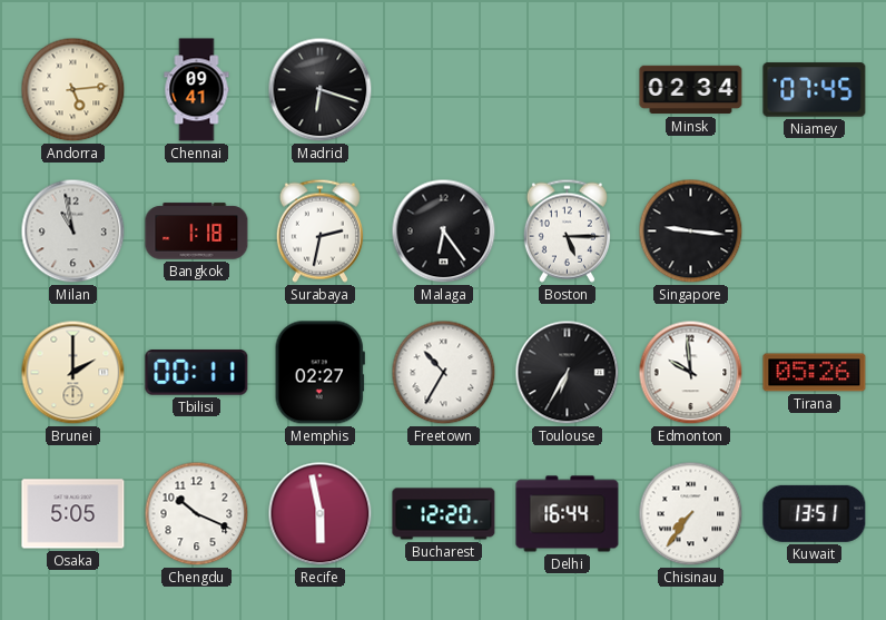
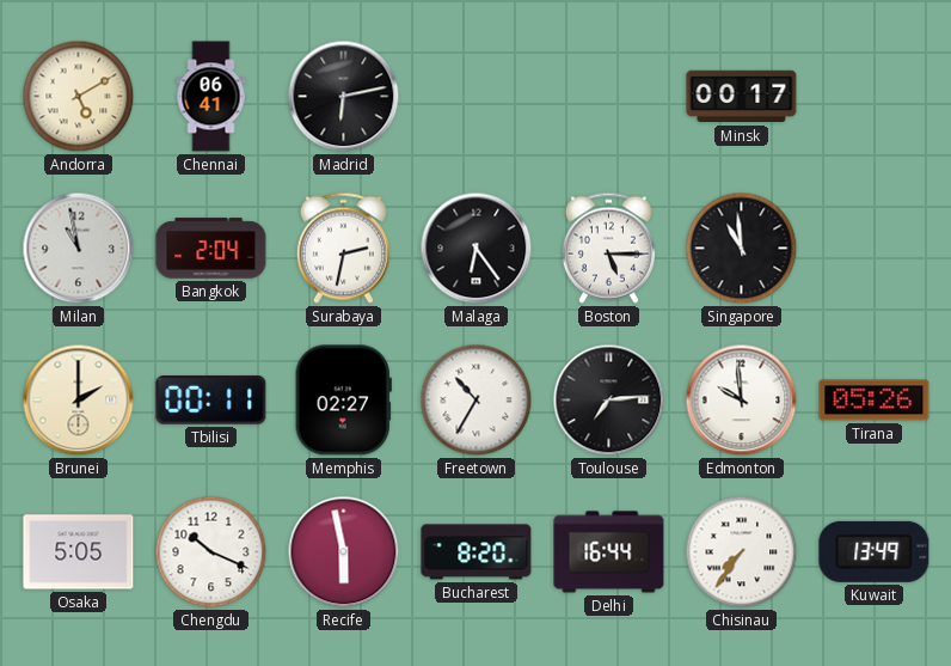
Andorra: 5:14 -> 5:10
Chennai: 09:41 -> 06:41
Madrid: 6:18 -> 6:13
Minsk: 02:34 -> 00:17
Niamey: 07:45 -> none
Bangkok: 1:18 -> 2:04
Singapore: 9:16 -> 10:59
Toulouse: 6:35 -> 7:14
Bucharest: 12:20 -> 8:20
Kuwait: 13:51 -> 13:49
